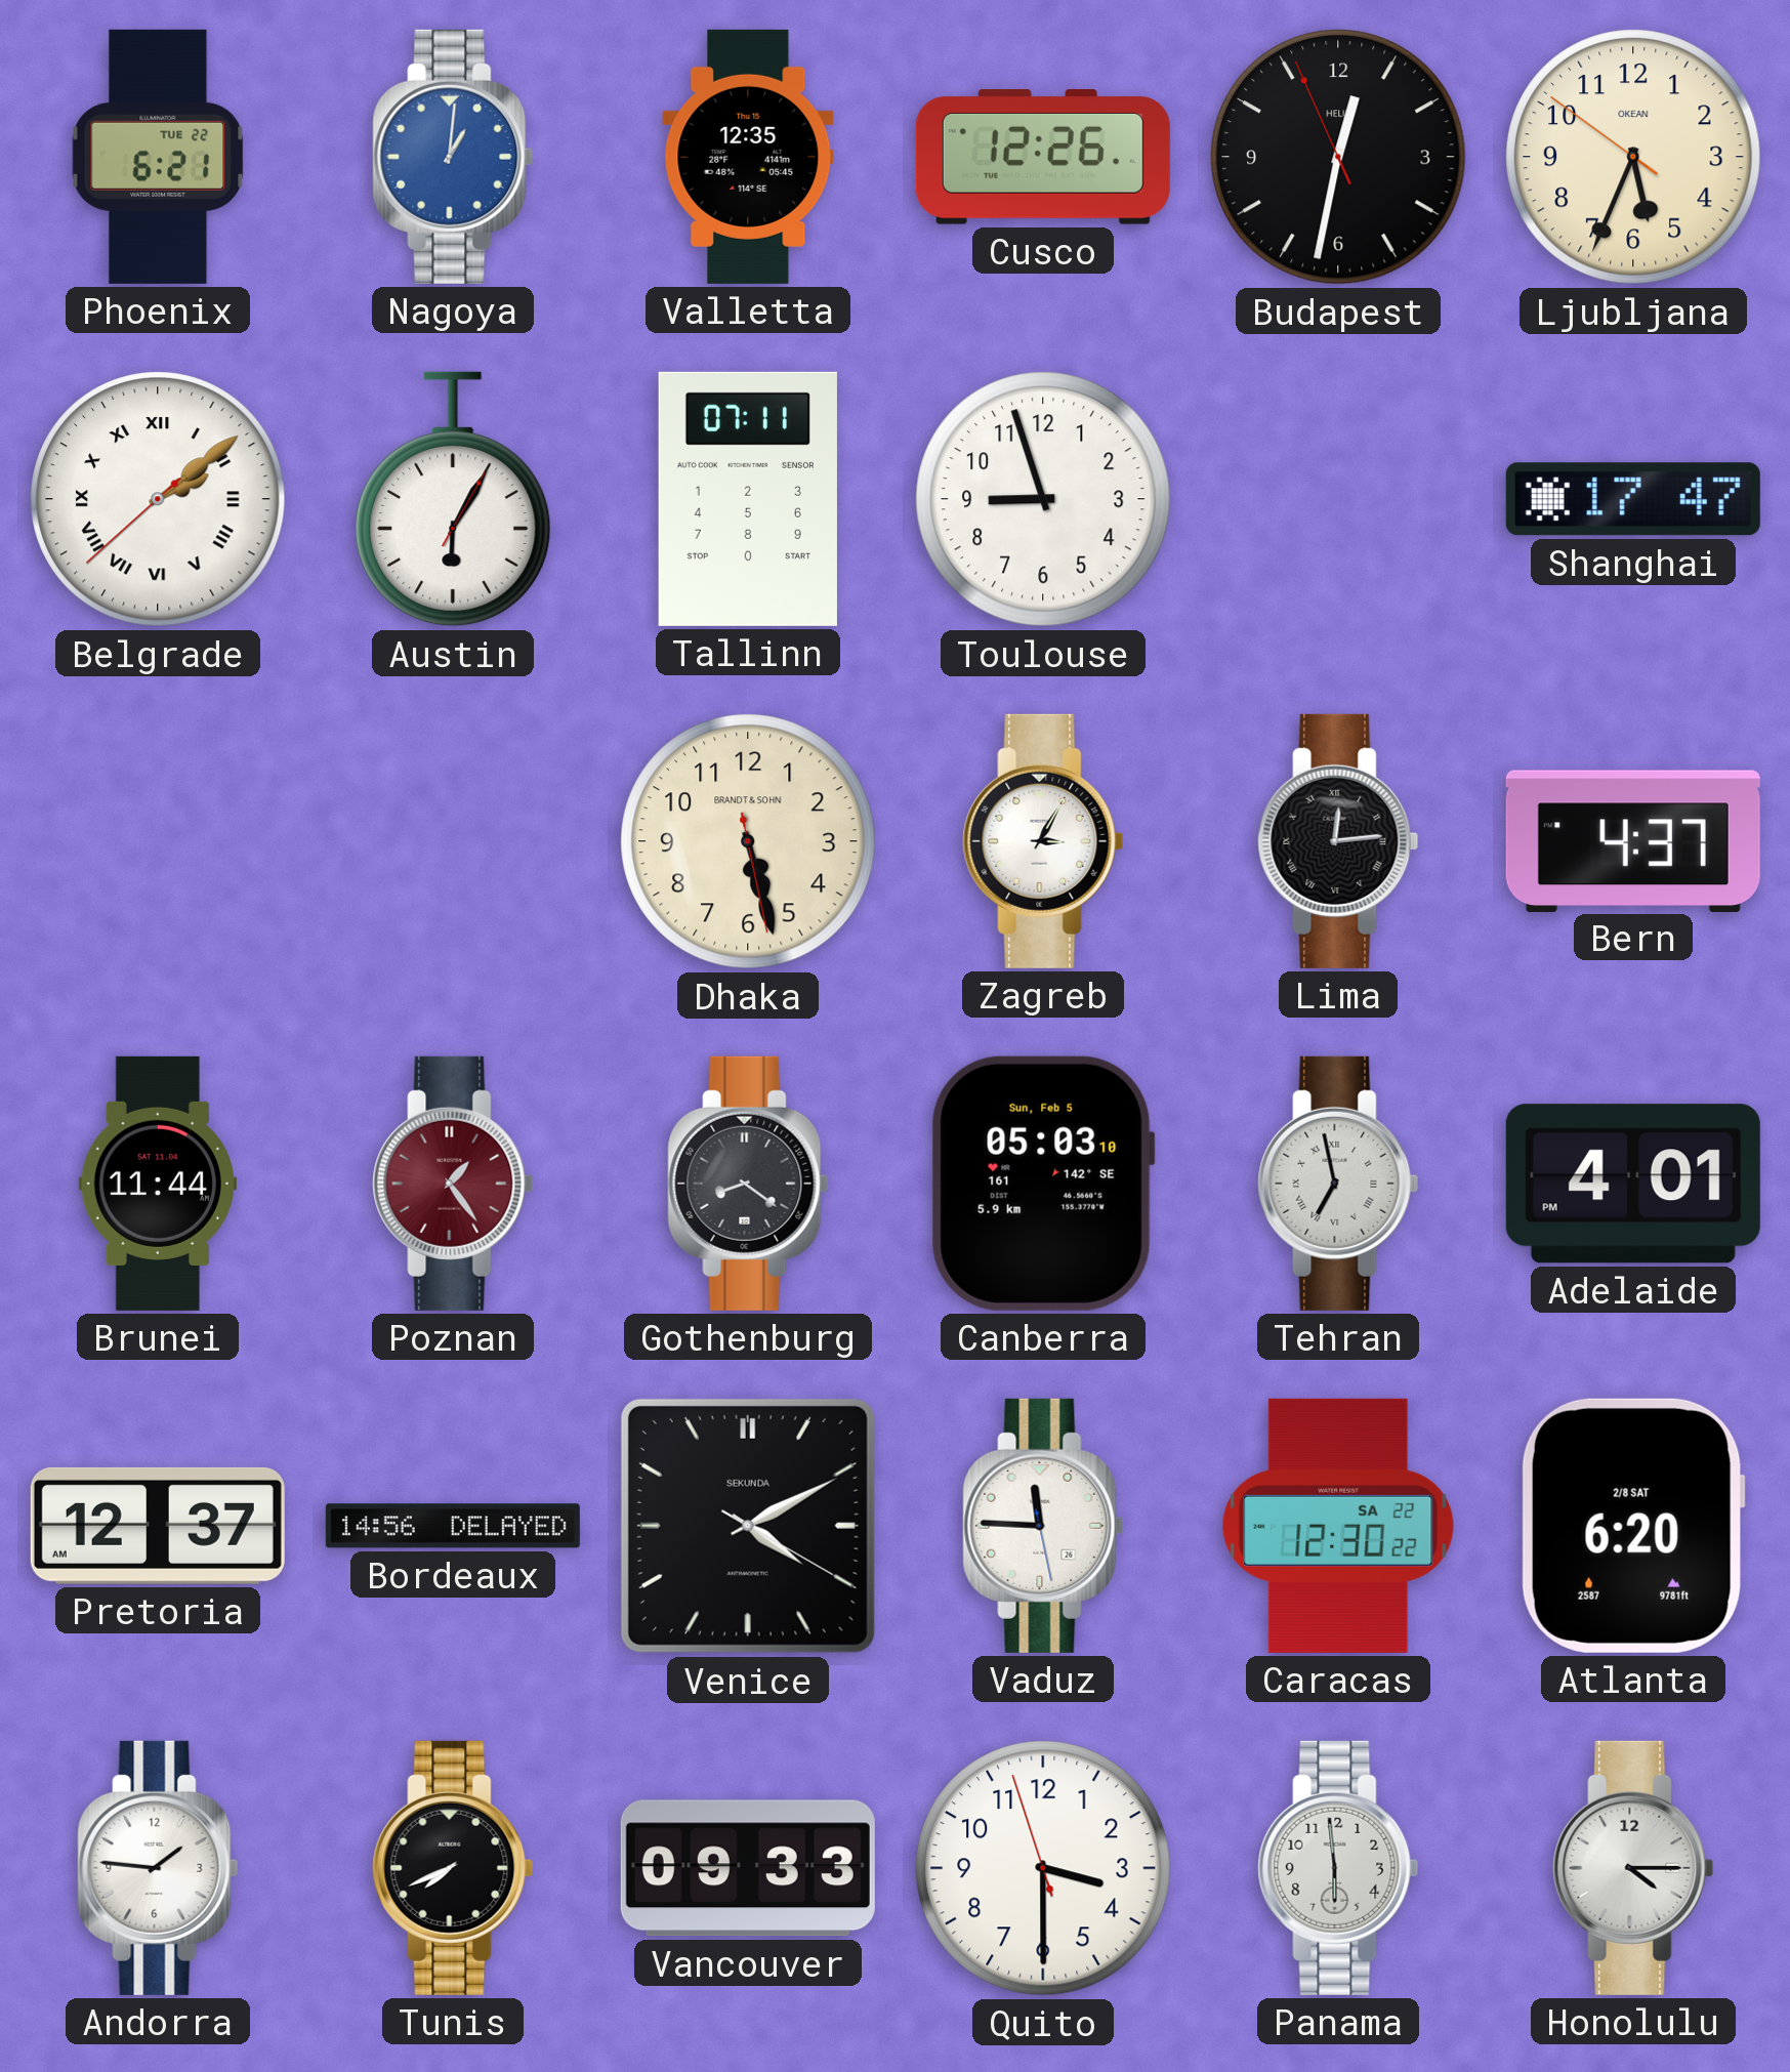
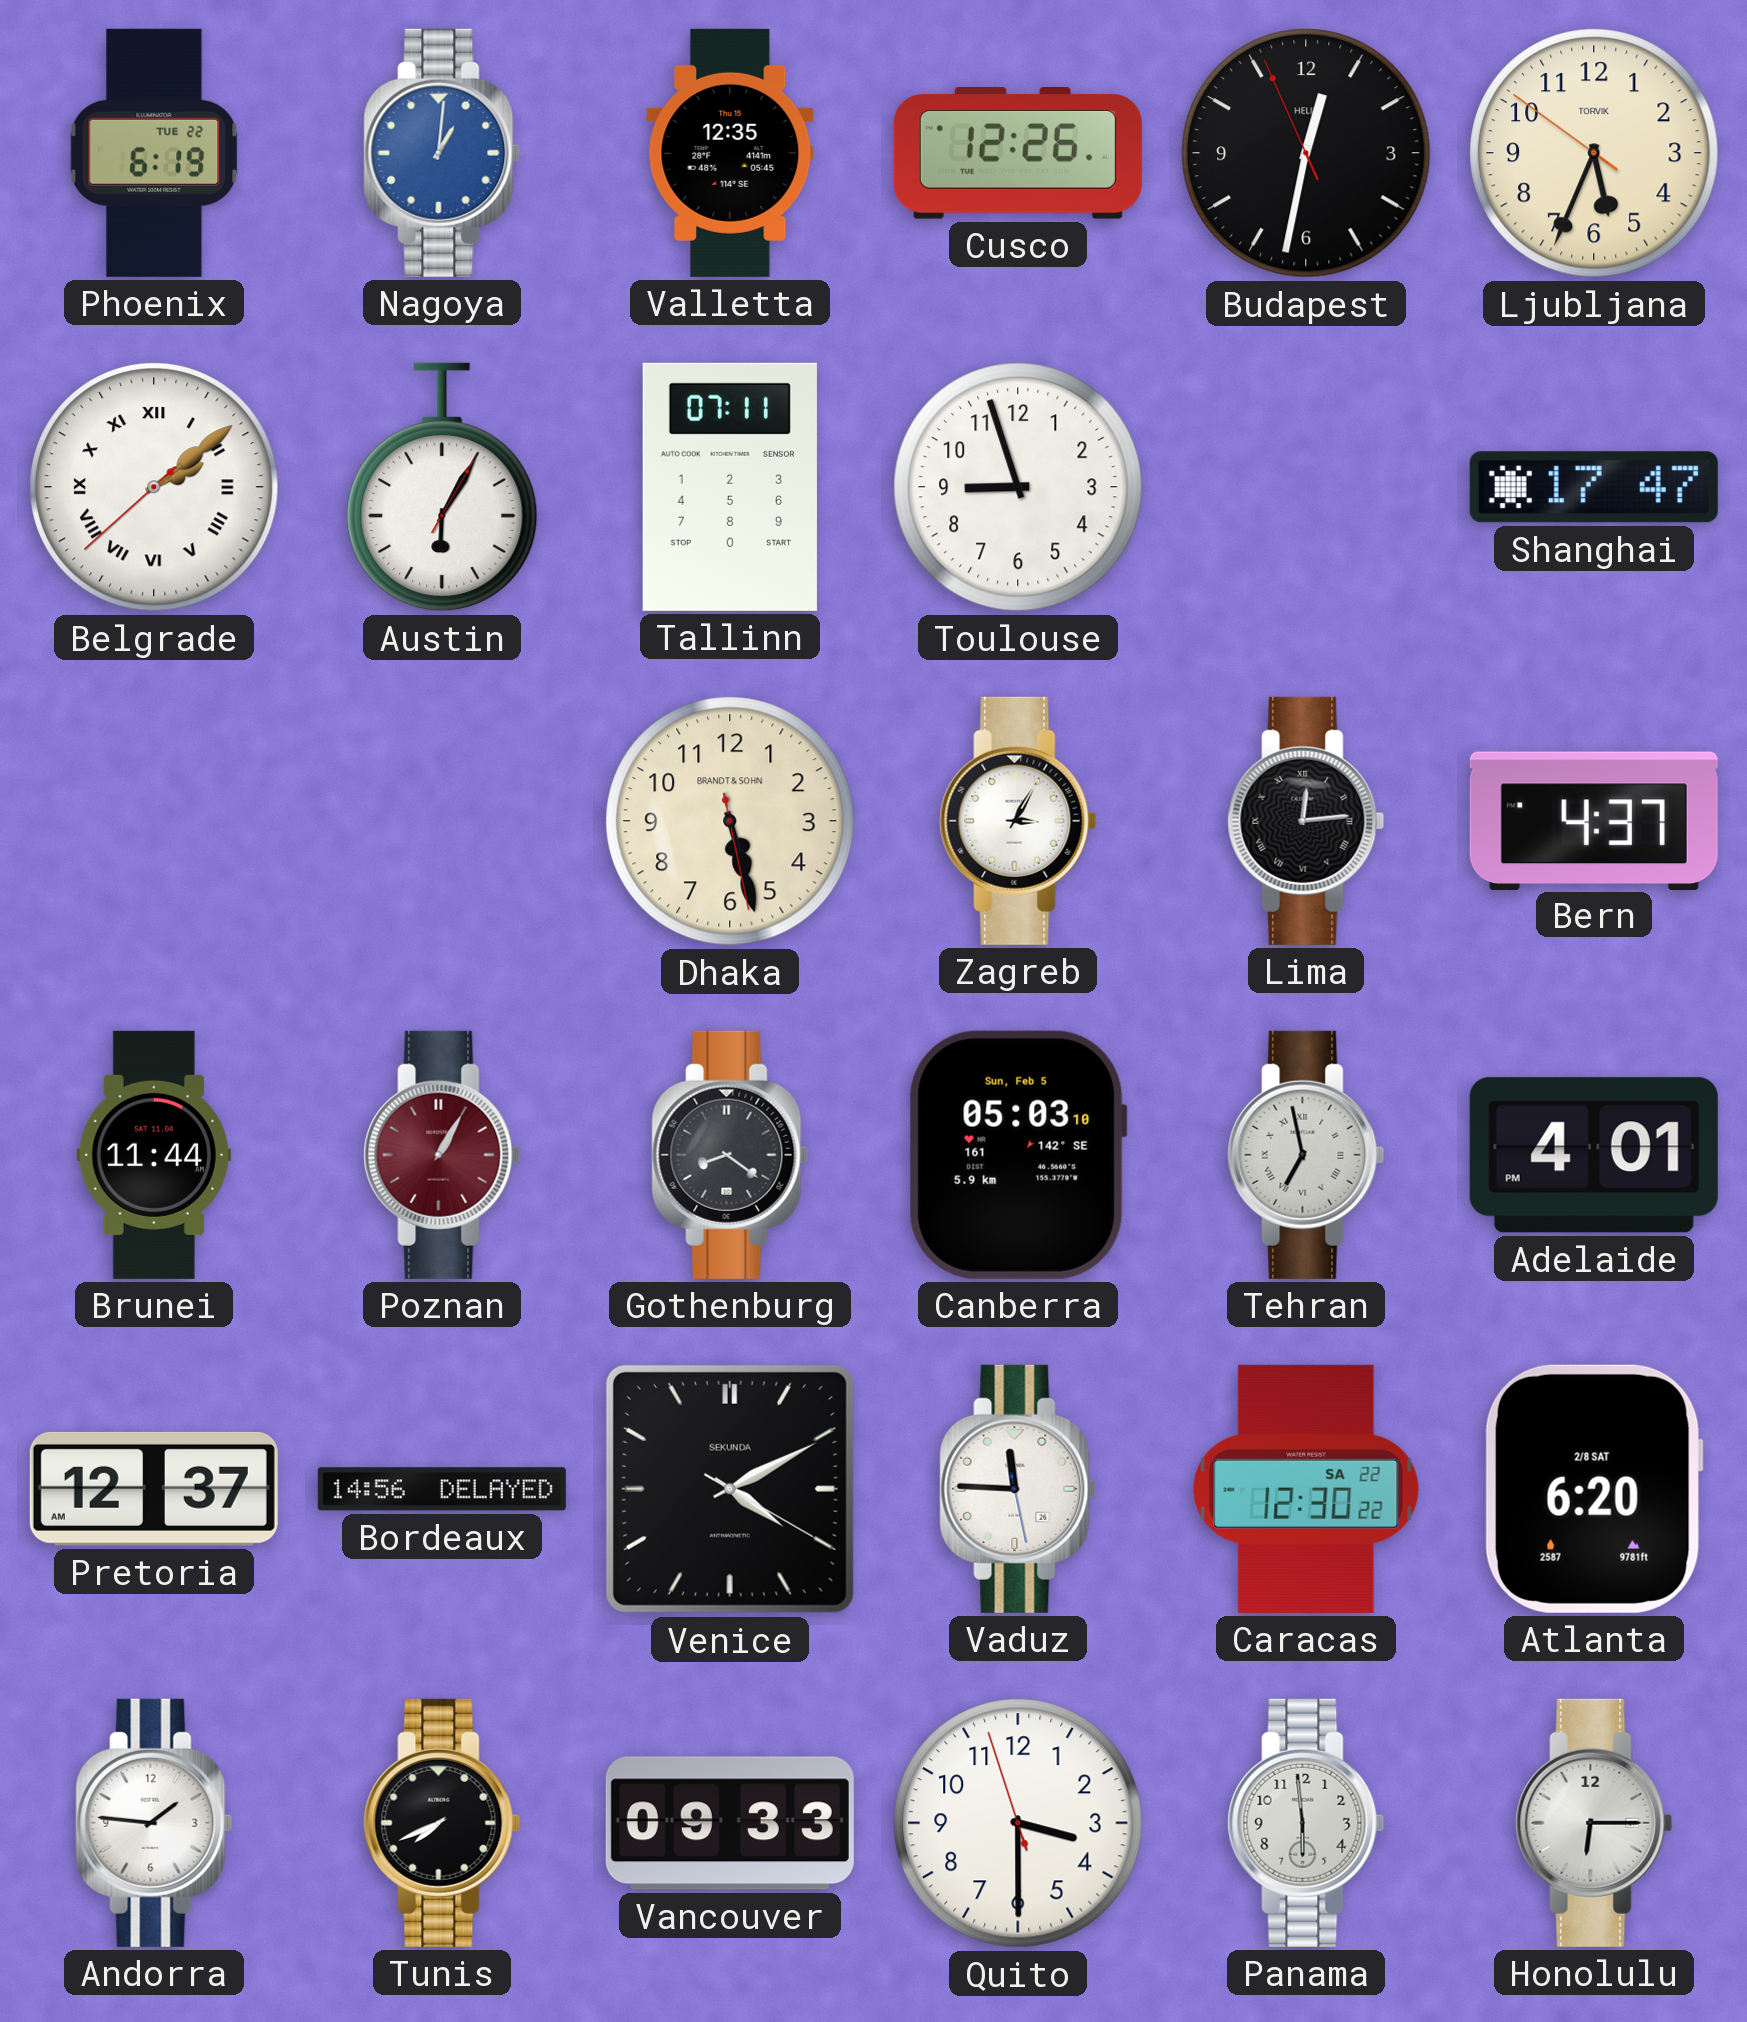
Phoenix: 6:21 -> 6:19
Ljubljana brand: OKEAN -> TORVIK
Poznan: 1:24 -> 1:05
Honolulu: 4:15 -> 6:15
